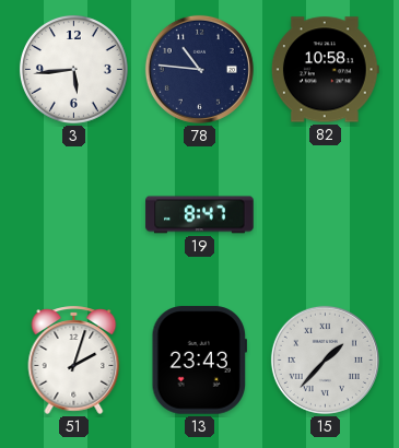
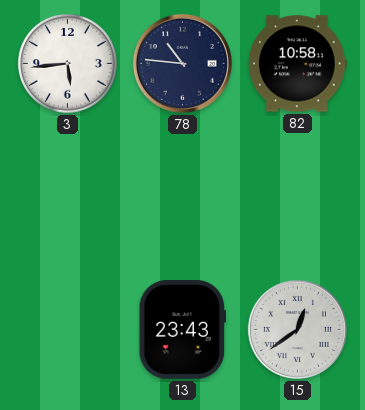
19: 8:47 -> none
51: 2:03 -> none
15: 1:37 -> 12:39
